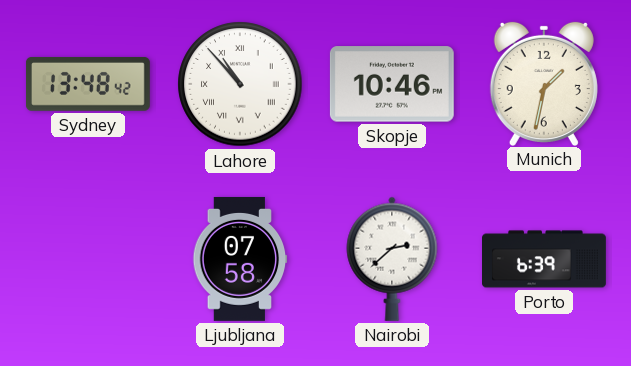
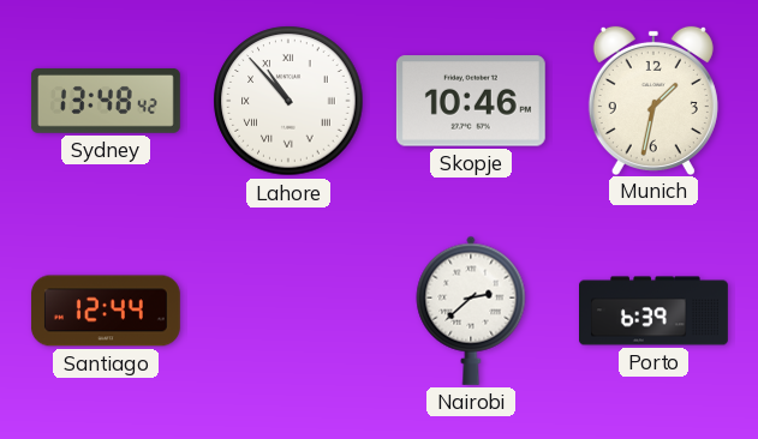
Santiago: none -> 12:44
Ljubljana: 07:58 -> none
